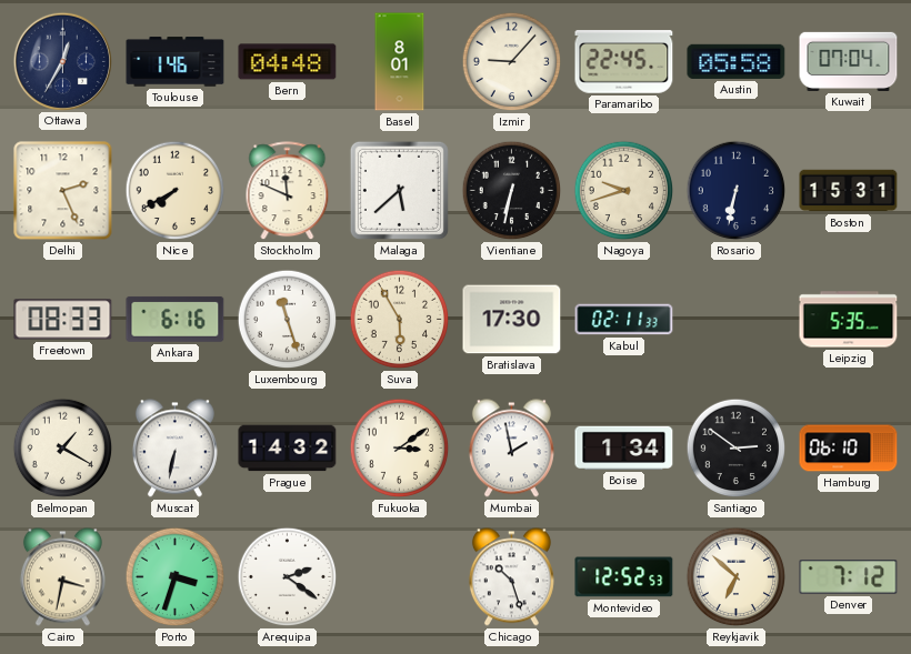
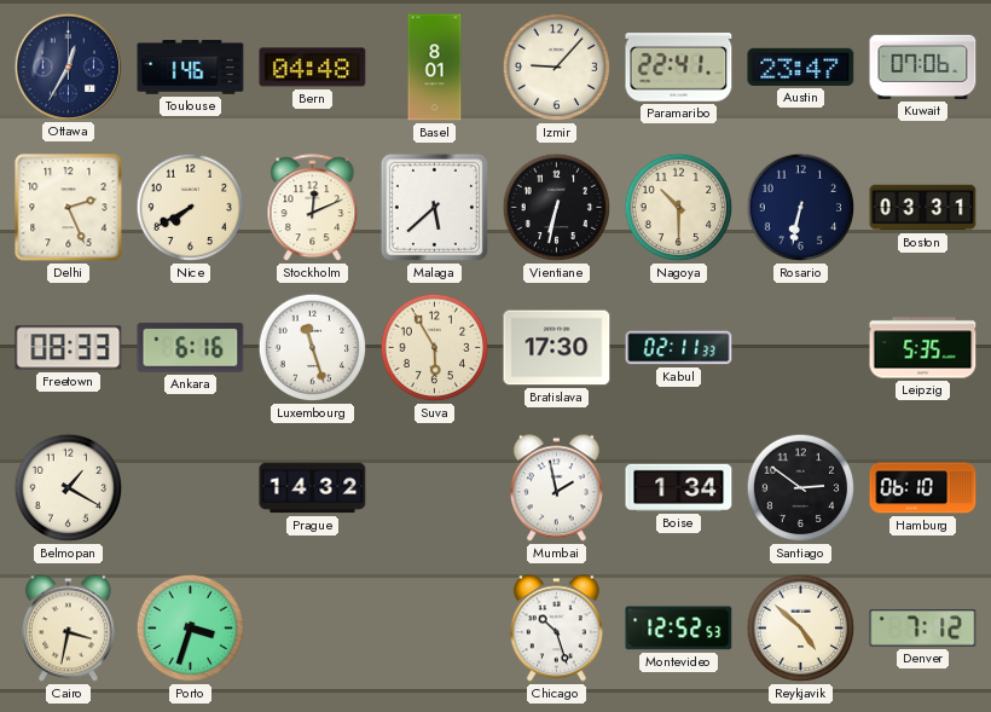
Paramaribo: 22:45 -> 22:41
Austin: 05:58 -> 23:47
Kuwait: 07:04 -> 07:06
Stockholm: 11:49 -> 12:11
Nagoya: 9:42 -> 10:30
Boston: 15:31 -> 03:31
Muscat: 6:32 -> none
Fukuoka: 3:09 -> none
Arequipa: 2:21 -> none
Reykjavik: 6:52 -> 4:52
